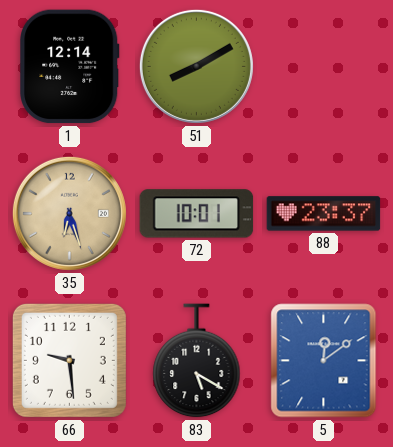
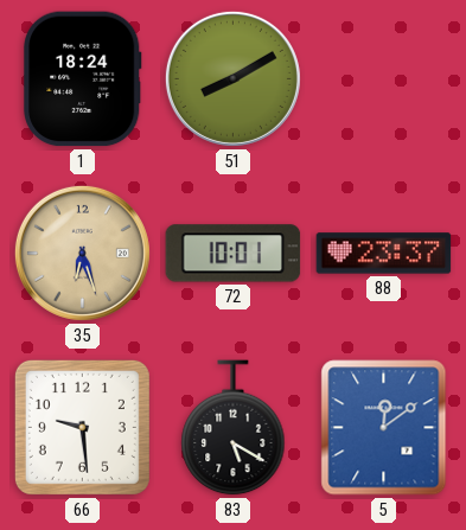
1: 12:14 -> 18:24
